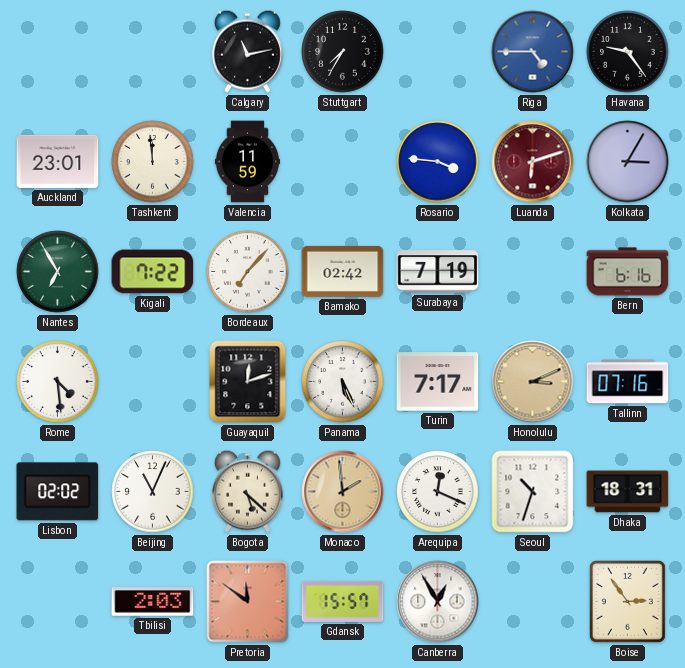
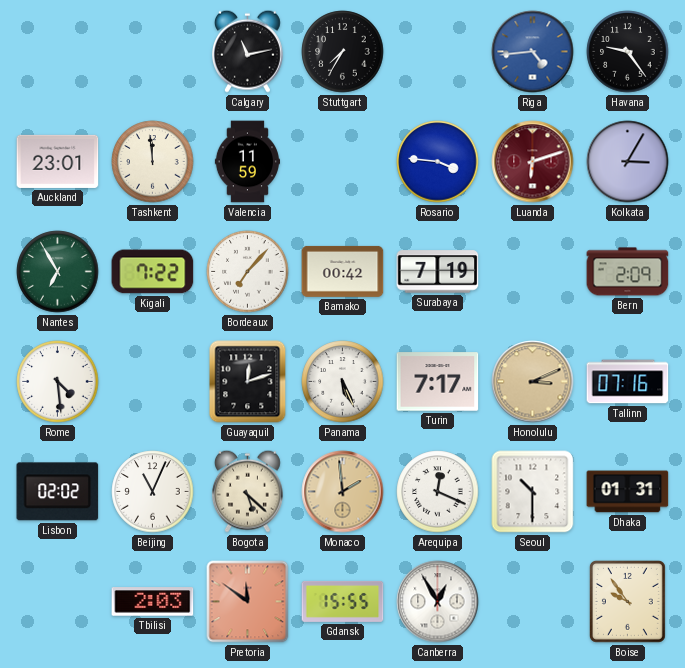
Riga: 4:45 -> 4:44
Bamako: 02:42 -> 00:42
Bern: 6:16 -> 2:09
Seoul: 10:33 -> 10:30
Dhaka: 18:31 -> 01:31
Gdansk: 15:57 -> 15:55
Boise: 2:54 -> 9:54
